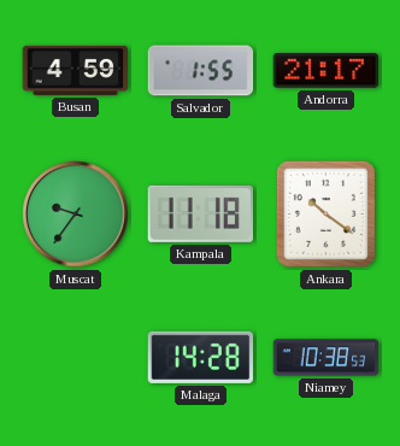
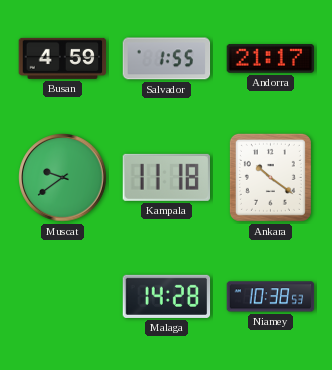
Muscat: 9:36 -> 9:39
